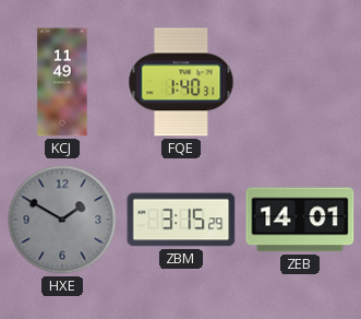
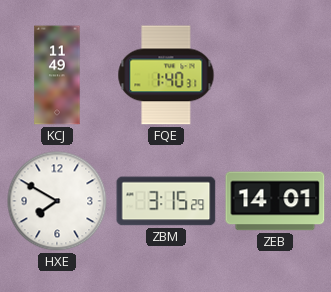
HXE: 1:50 -> 7:50
HXE dial: grey -> white
